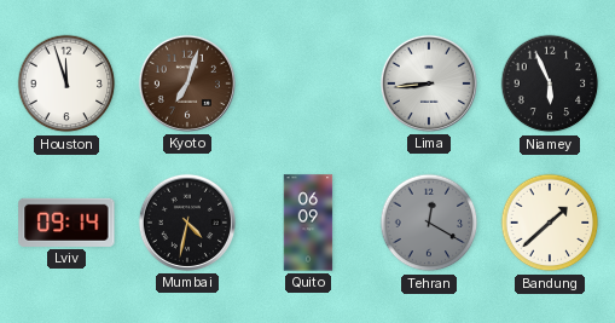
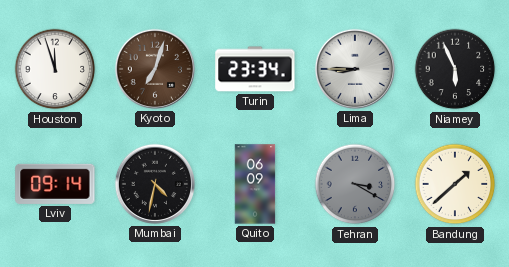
Turin: none -> 23:34
Lima: 8:44 -> 8:45
Tehran: 12:20 -> 3:20
